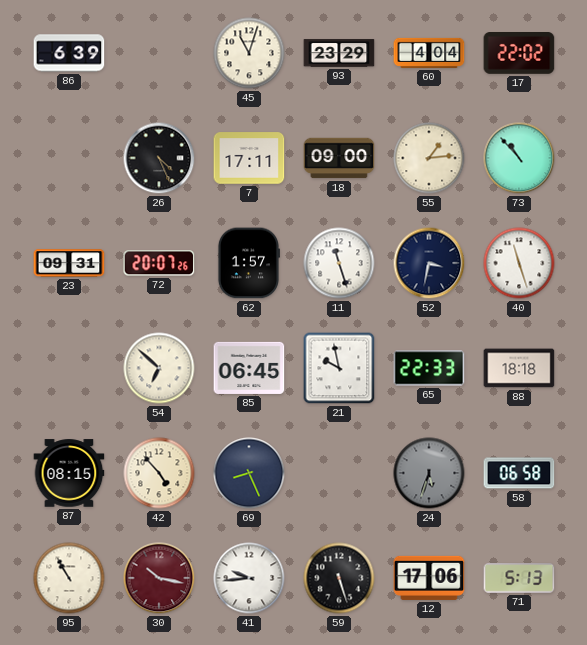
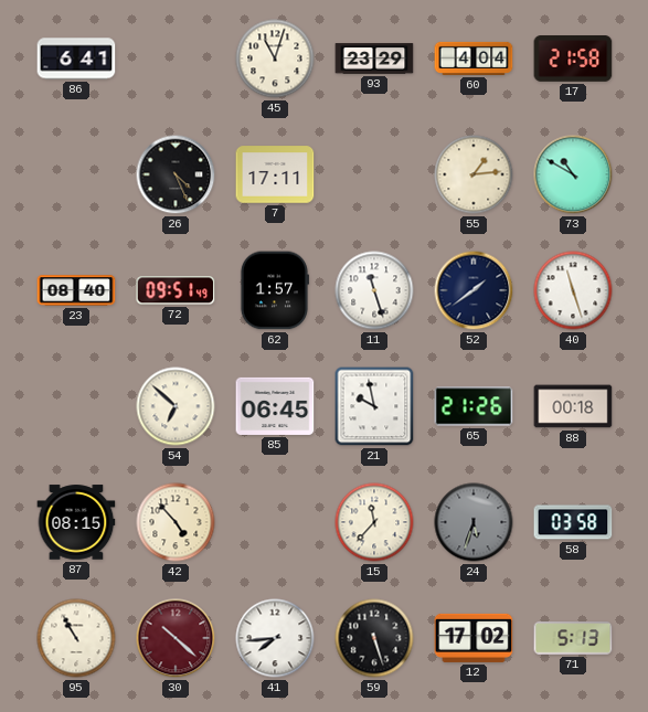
86: 6:39 -> 6:41
17: 22:02 -> 21:58
18: 09:00 -> none
73: 10:53 -> 10:50
23: 09:31 -> 08:40
72: 20:07 -> 09:51
52: 3:32 -> 1:39
65: 22:33 -> 21:26
88: 18:18 -> 00:18
69: 8:26 -> none
15: none -> 11:37
58: 06:58 -> 03:58
30: 10:17 -> 10:22
41: 9:44 -> 7:44
12: 17:06 -> 17:02
